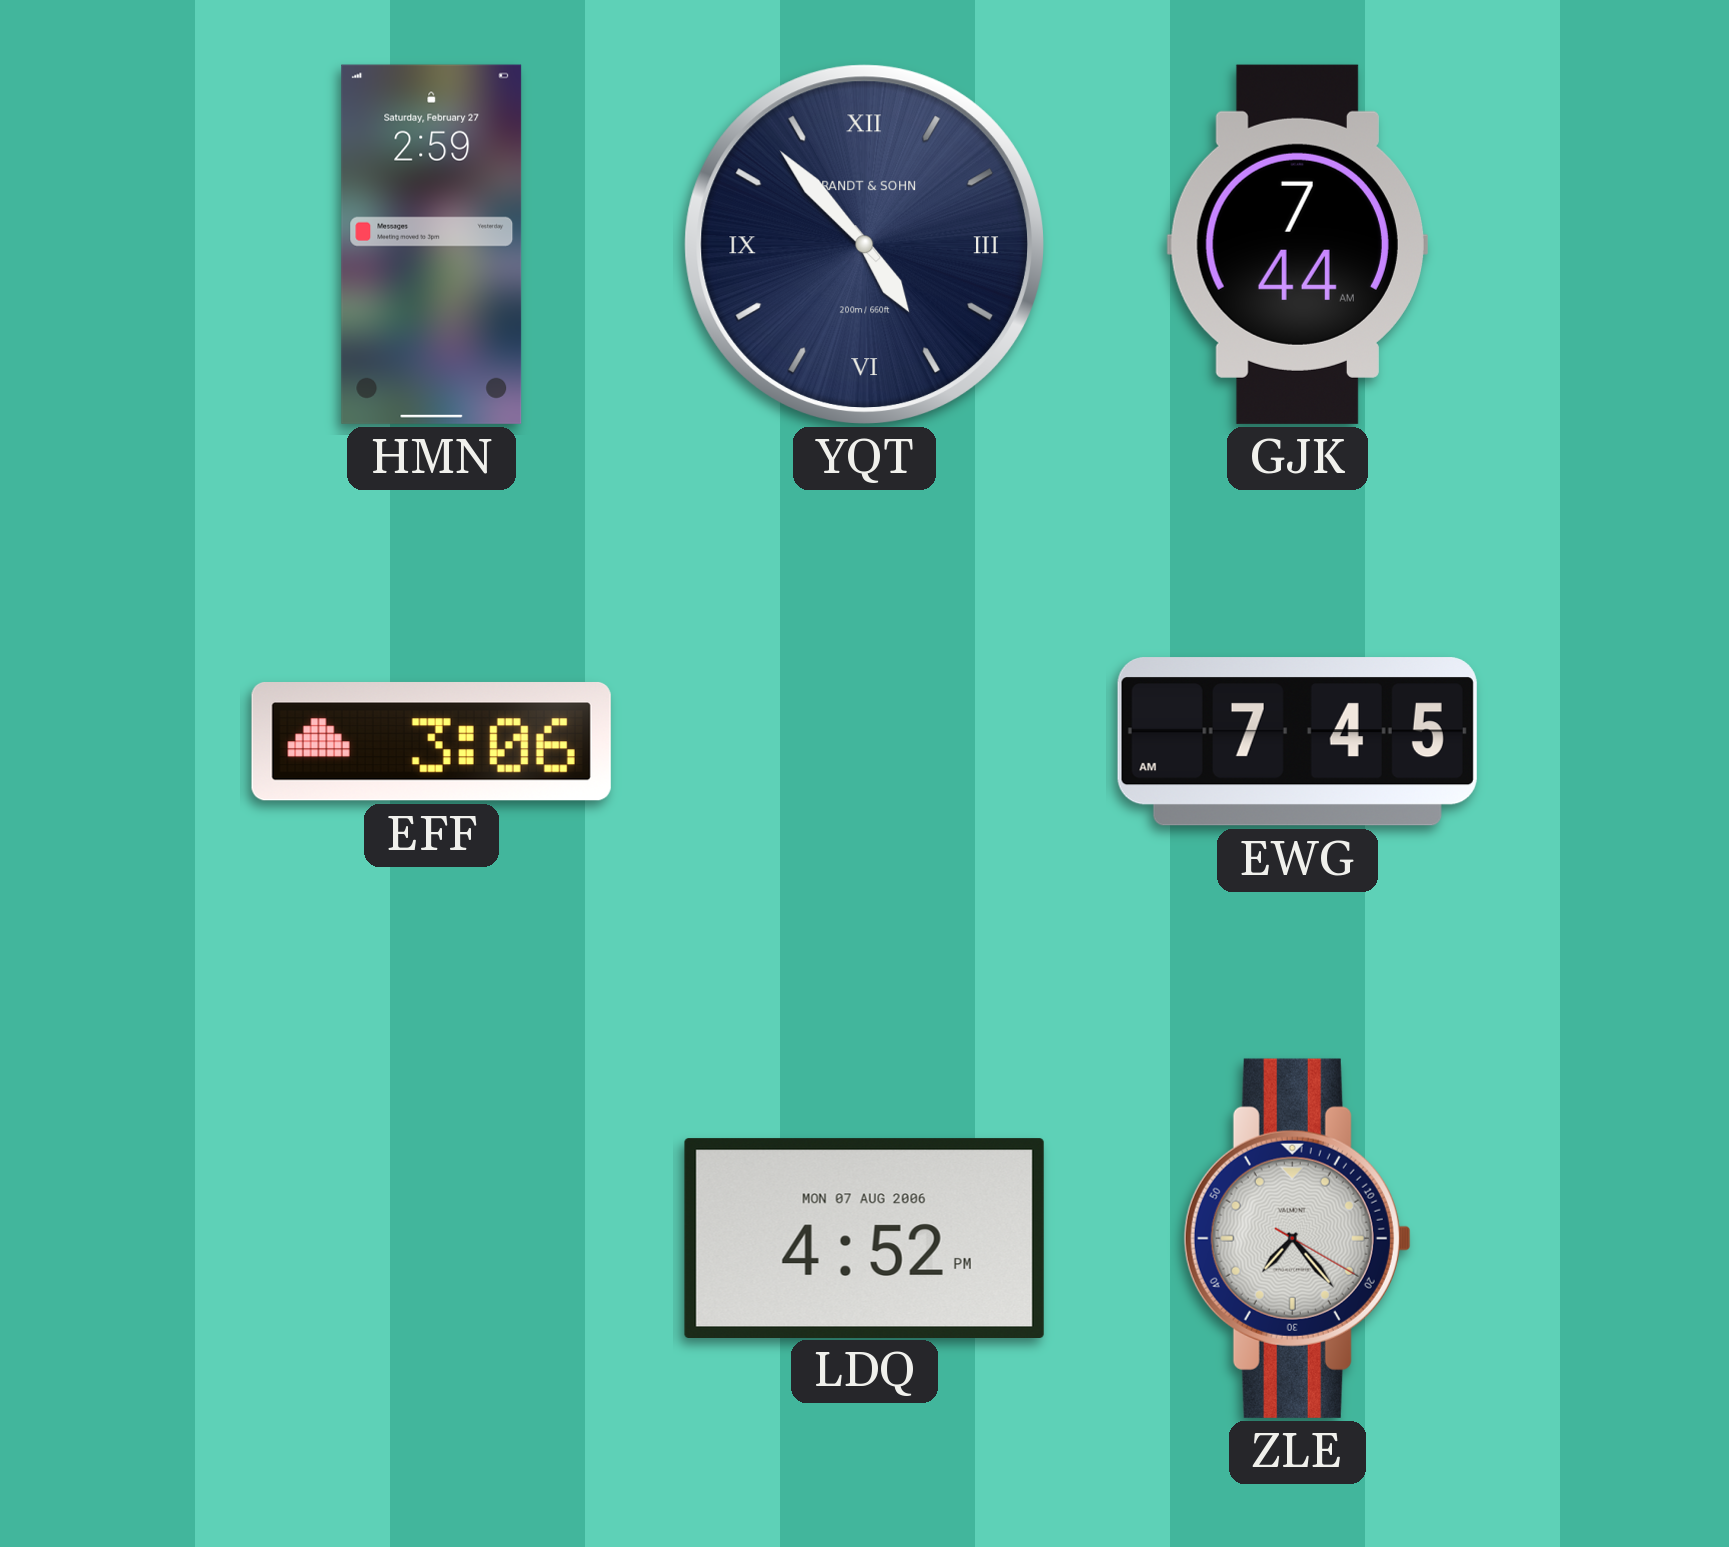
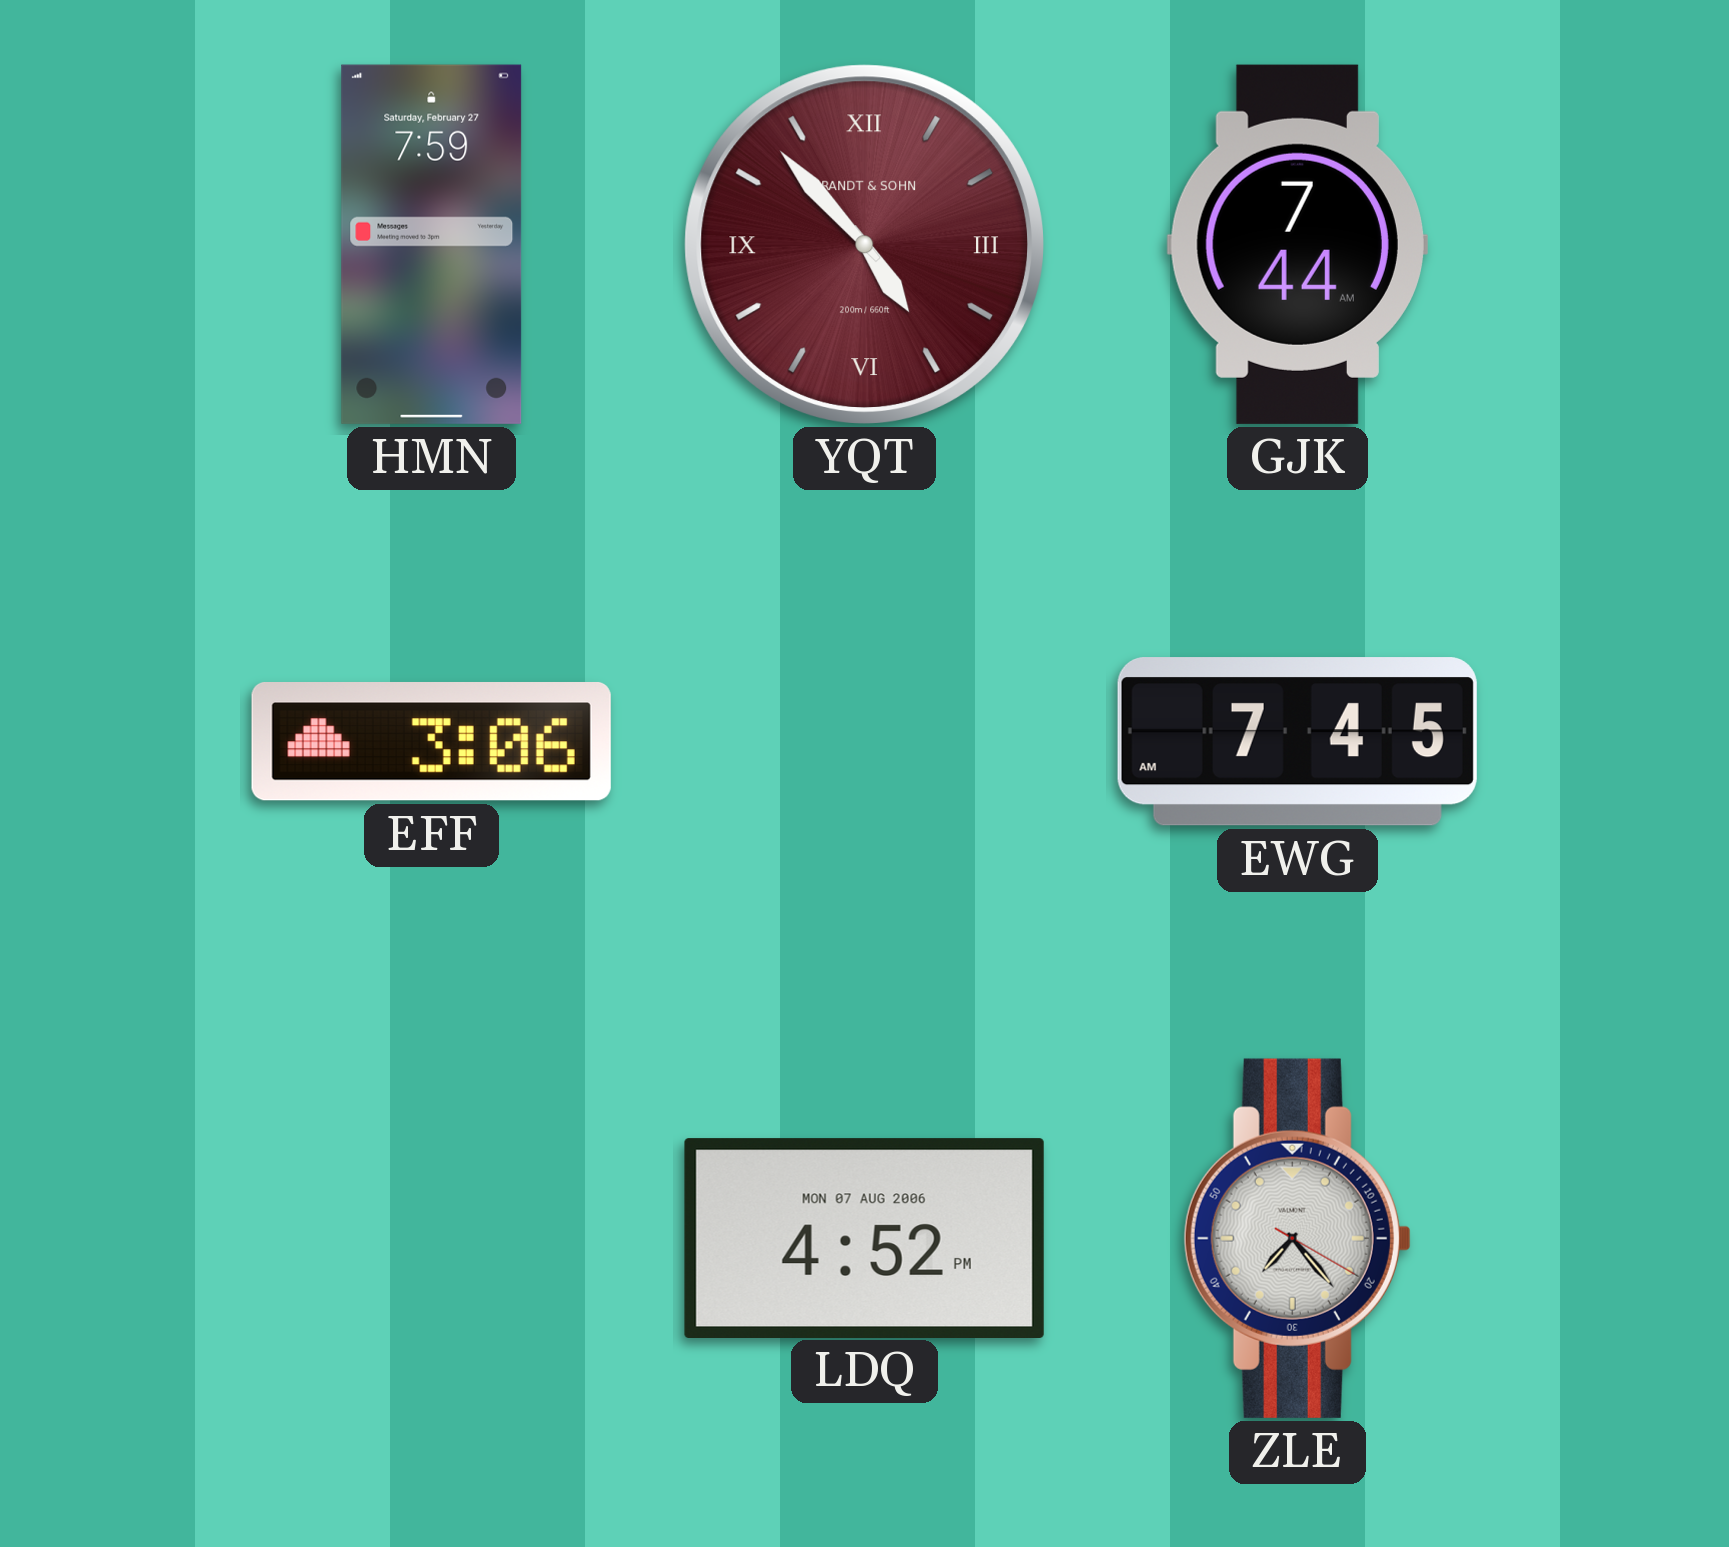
HMN: 2:59 -> 7:59
YQT dial: navy -> burgundy
